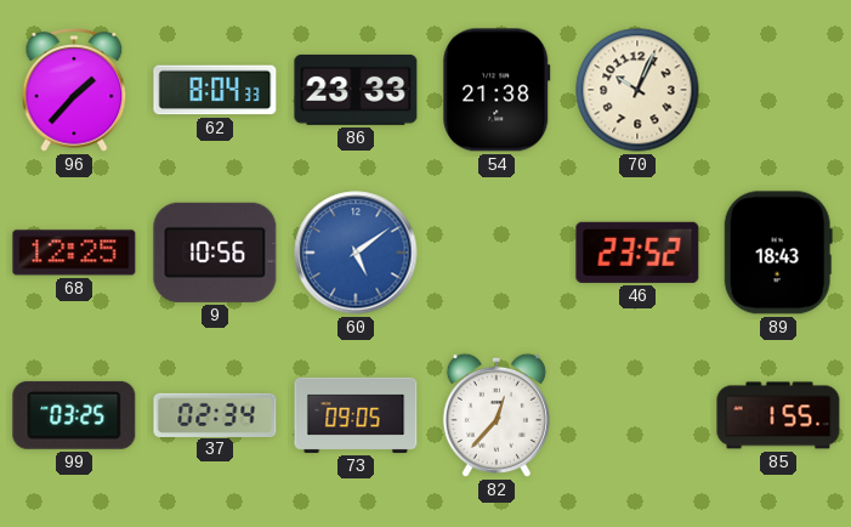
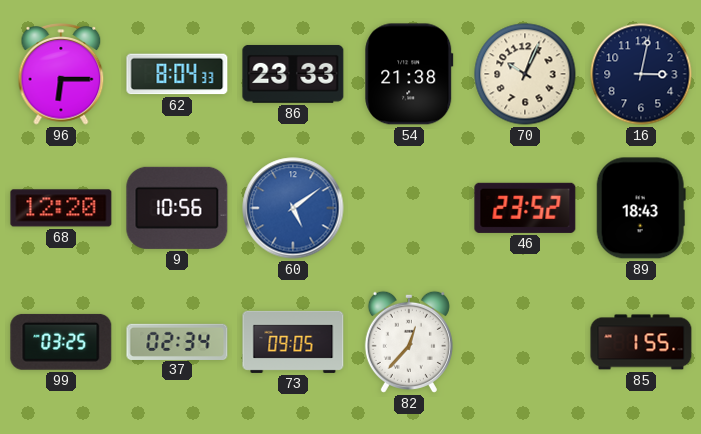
96: 1:37 -> 6:15
16: none -> 3:02
68: 12:25 -> 12:20
